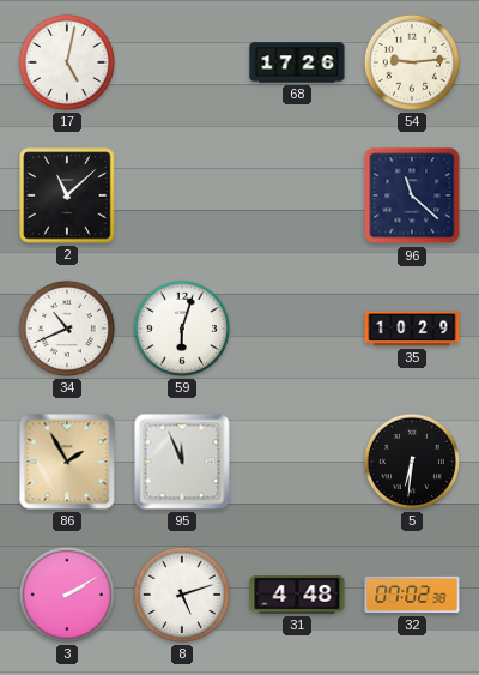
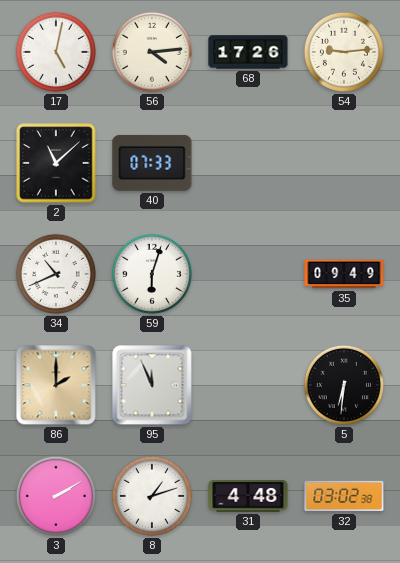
56: none -> 4:14
40: none -> 07:33
96: 11:22 -> none
35: 10:29 -> 09:49
86: 1:55 -> 2:00
8: 5:12 -> 1:12
32: 07:02 -> 03:02
